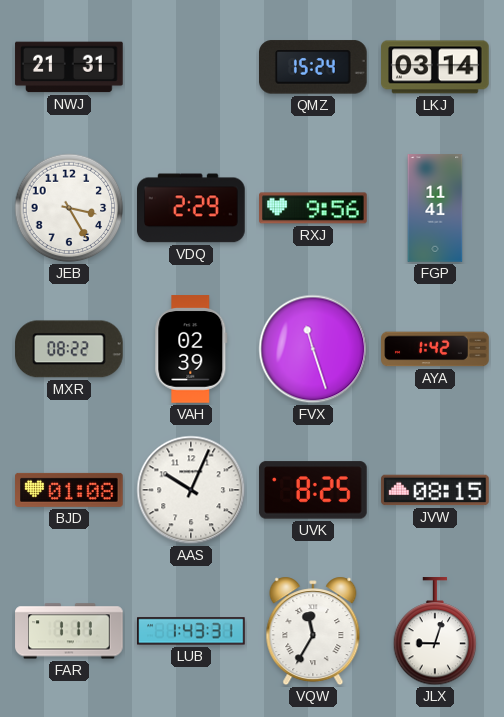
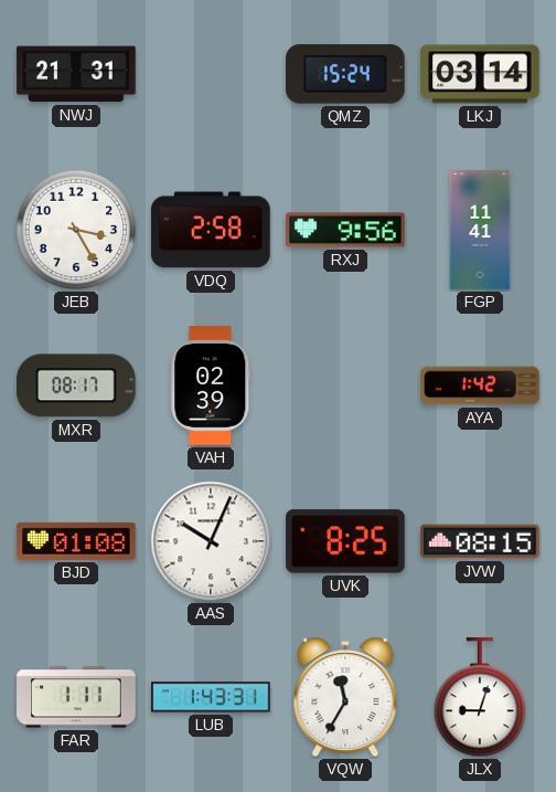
VDQ: 2:29 -> 2:58
MXR: 08:22 -> 08:17
FVX: 11:27 -> none
